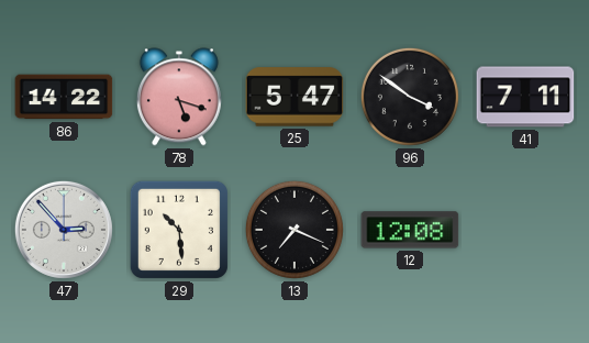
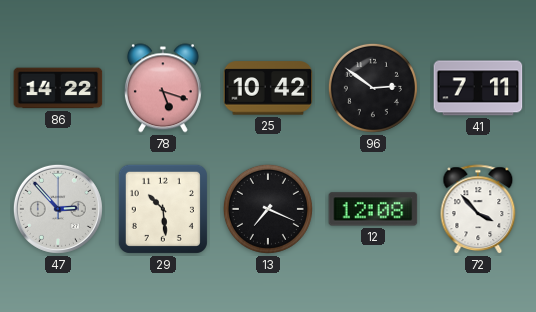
25: 5:47 -> 10:42
96: 3:51 -> 2:51
72: none -> 3:53
